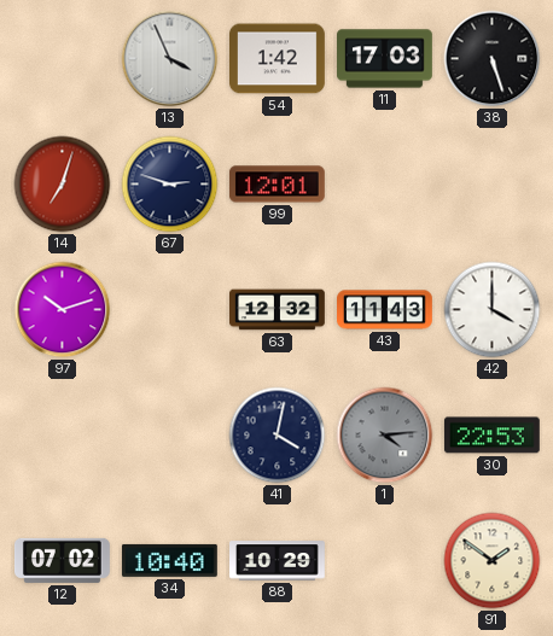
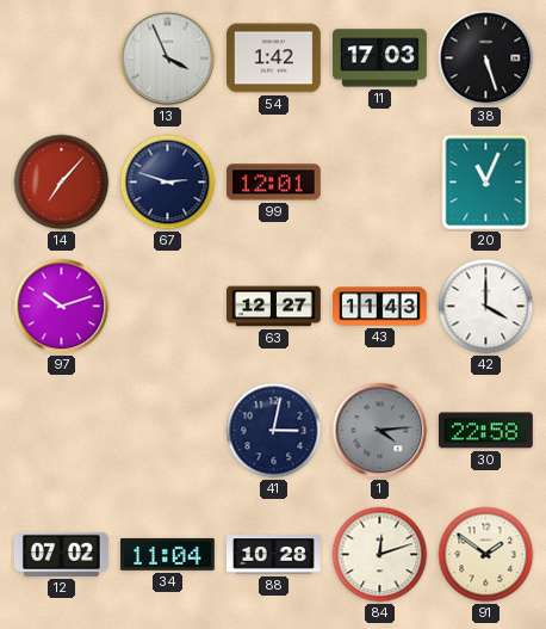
14: 7:03 -> 7:07
20: none -> 11:04
63: 12:32 -> 12:27
41: 4:02 -> 3:02
30: 22:53 -> 22:58
34: 10:40 -> 11:04
88: 10:29 -> 10:28
84: none -> 12:12
